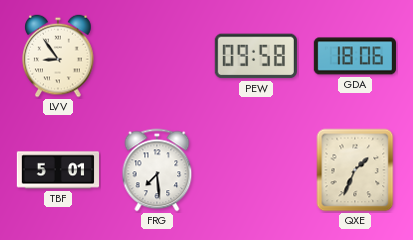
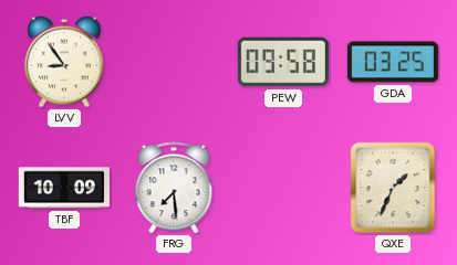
GDA: 18:06 -> 03:25
TBF: 5:01 -> 10:09
